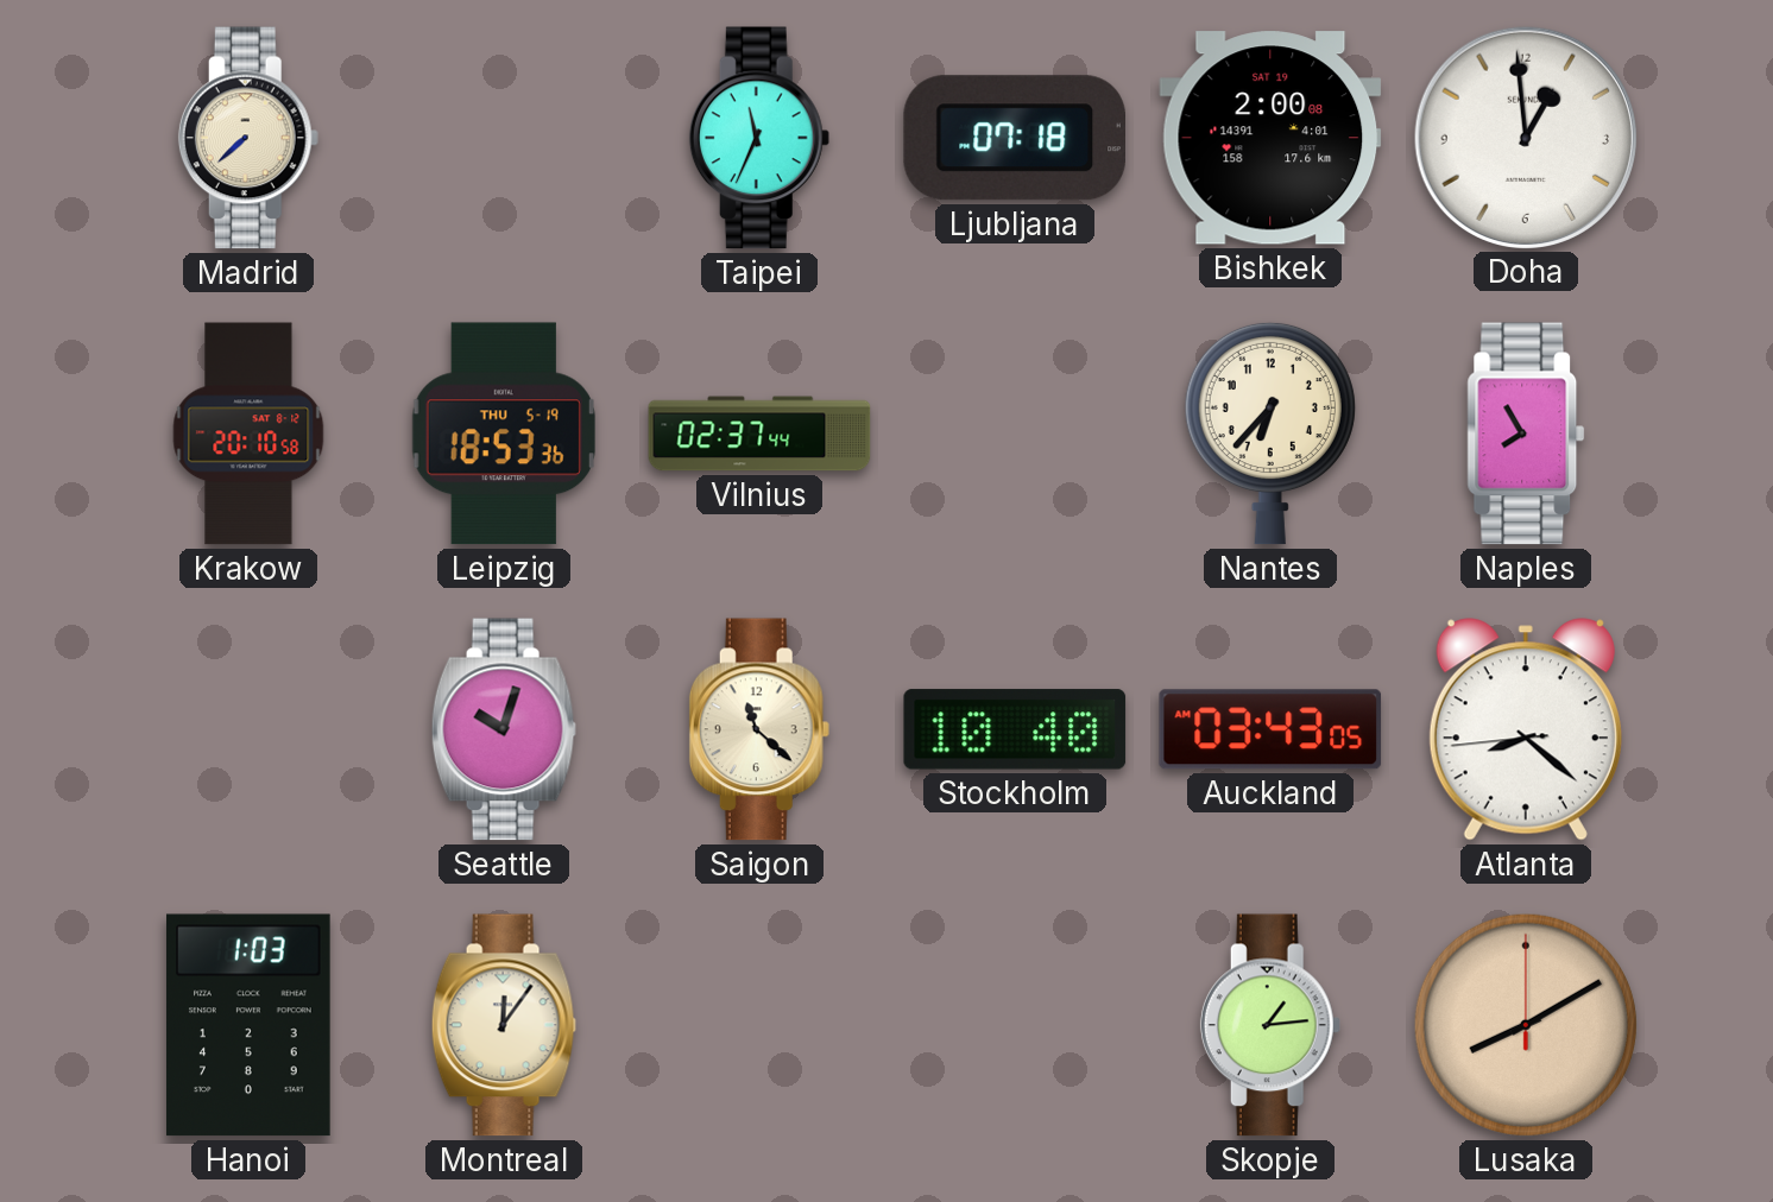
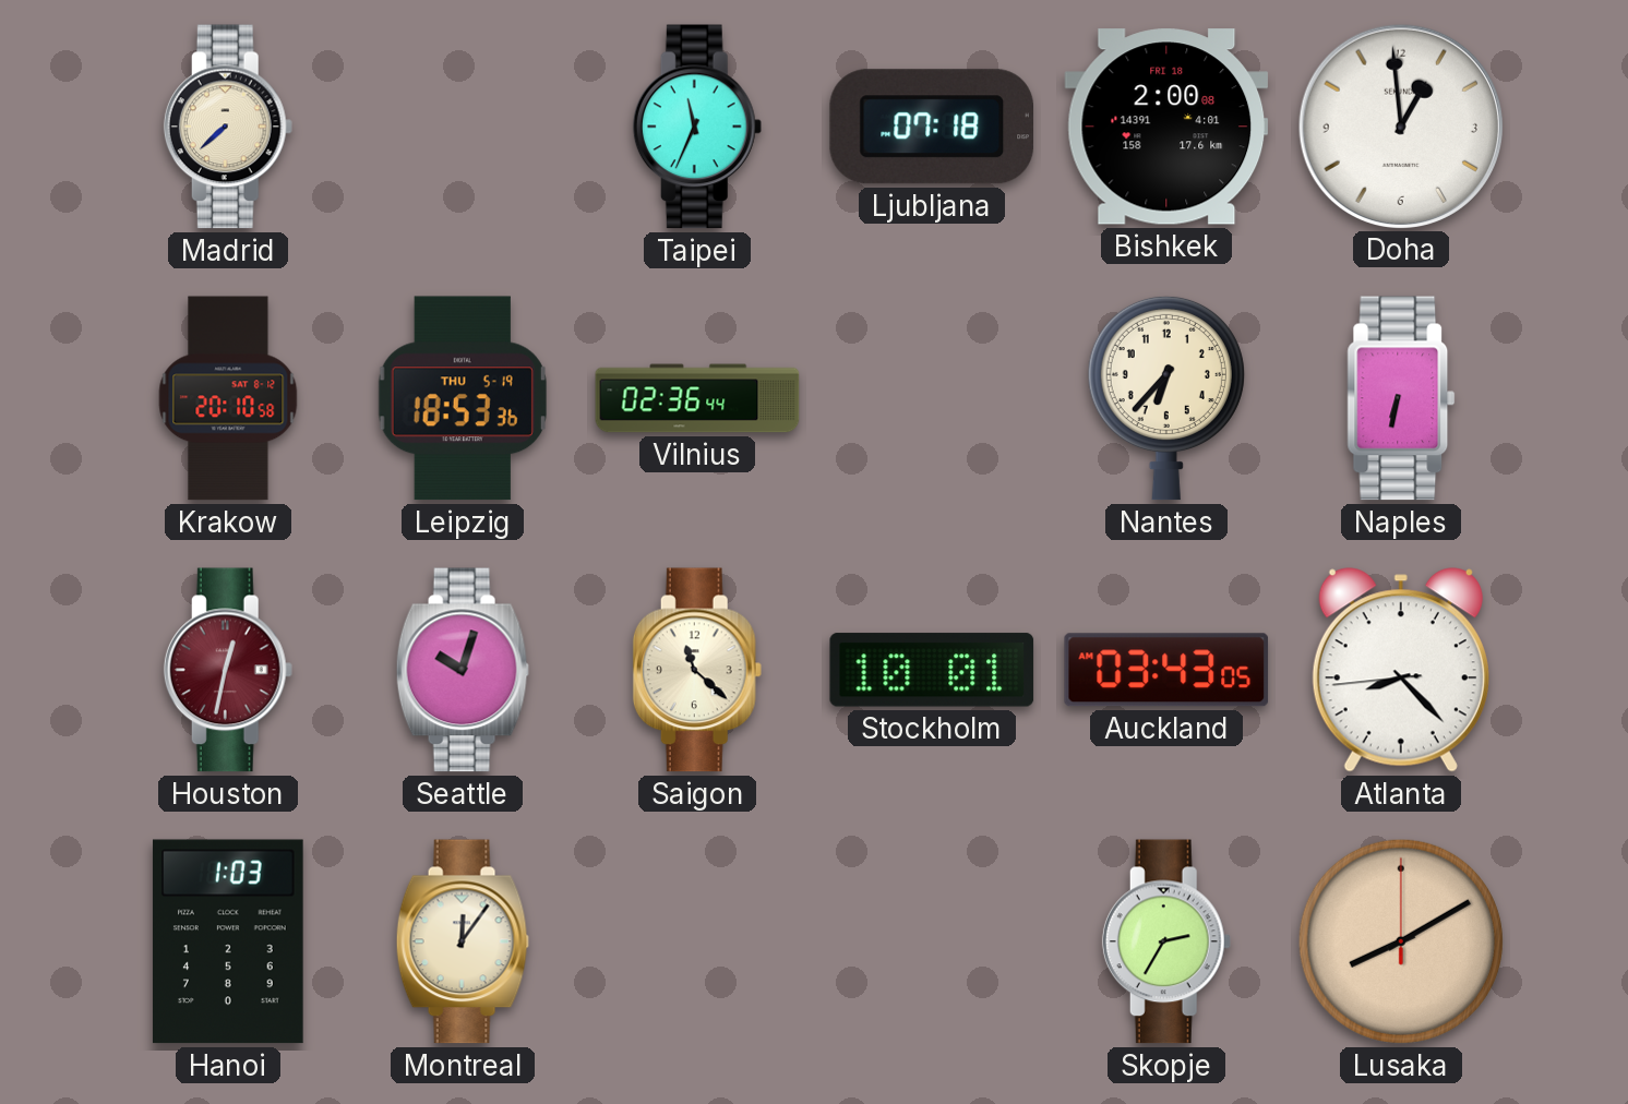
Bishkek date: SAT 19 -> FRI 18
Vilnius: 02:37 -> 02:36
Naples: 7:55 -> 6:32
Houston: none -> 12:32
Stockholm: 10:40 -> 10:01
Atlanta: 8:21 -> 8:22
Skopje: 1:14 -> 2:35
